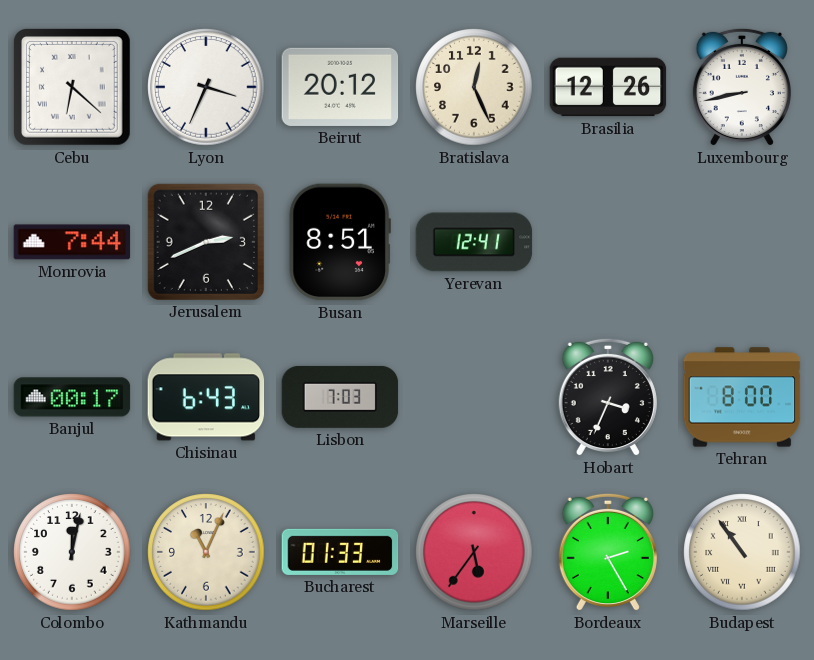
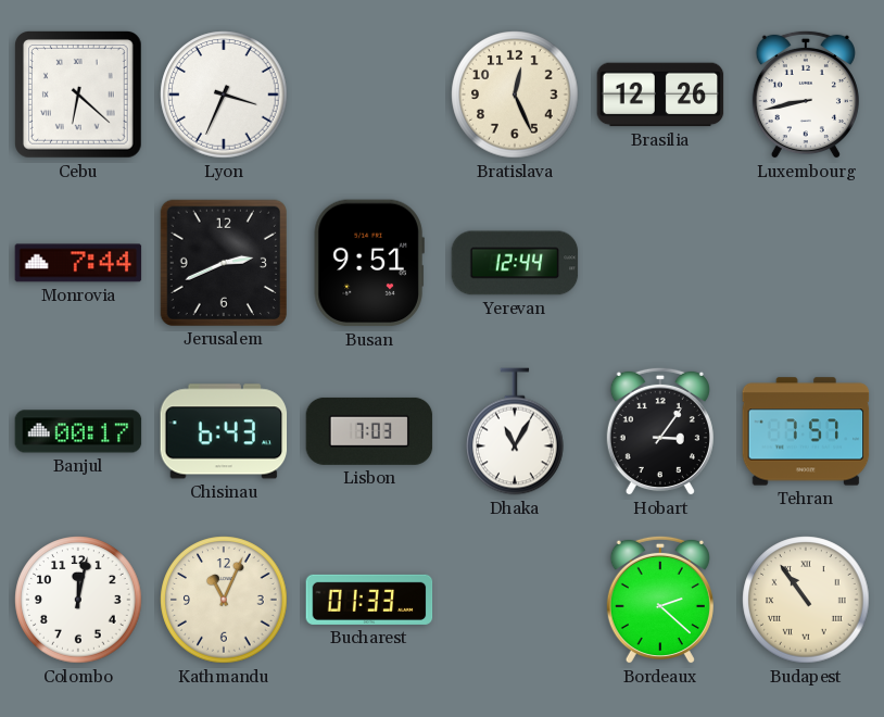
Beirut: 20:12 -> none
Busan: 8:51 -> 9:51
Yerevan: 12:41 -> 12:44
Dhaka: none -> 11:05
Hobart: 3:34 -> 3:06
Tehran: 8:00 -> 7:57
Marseille: 5:36 -> none
Bordeaux: 2:25 -> 2:22
